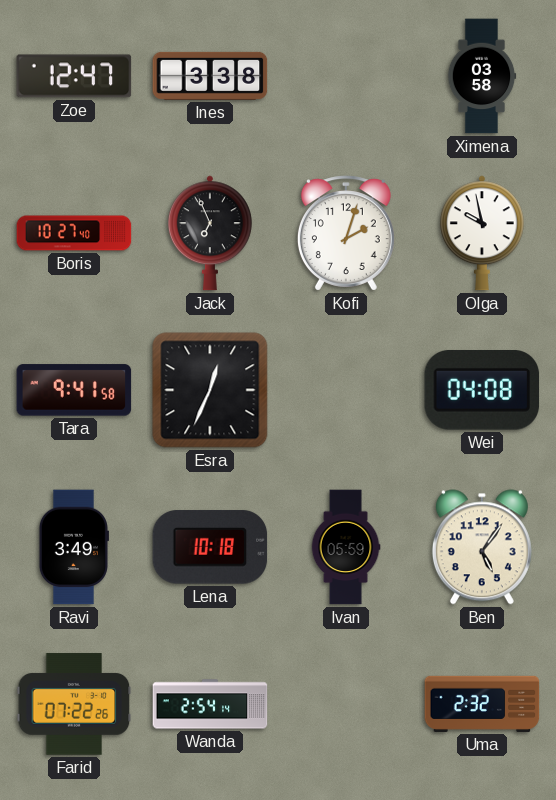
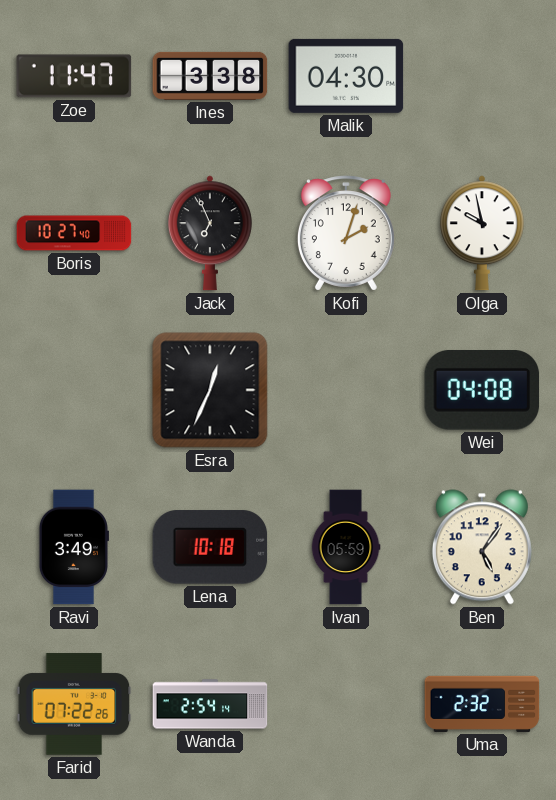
Zoe: 12:47 -> 11:47
Malik: none -> 04:30
Ximena: 03:58 -> none
Tara: 9:41 -> none
